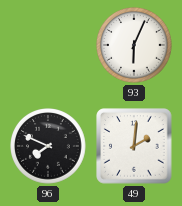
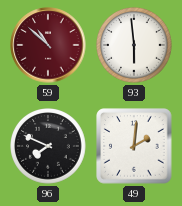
59: none -> 10:52
93: 6:04 -> 5:59
